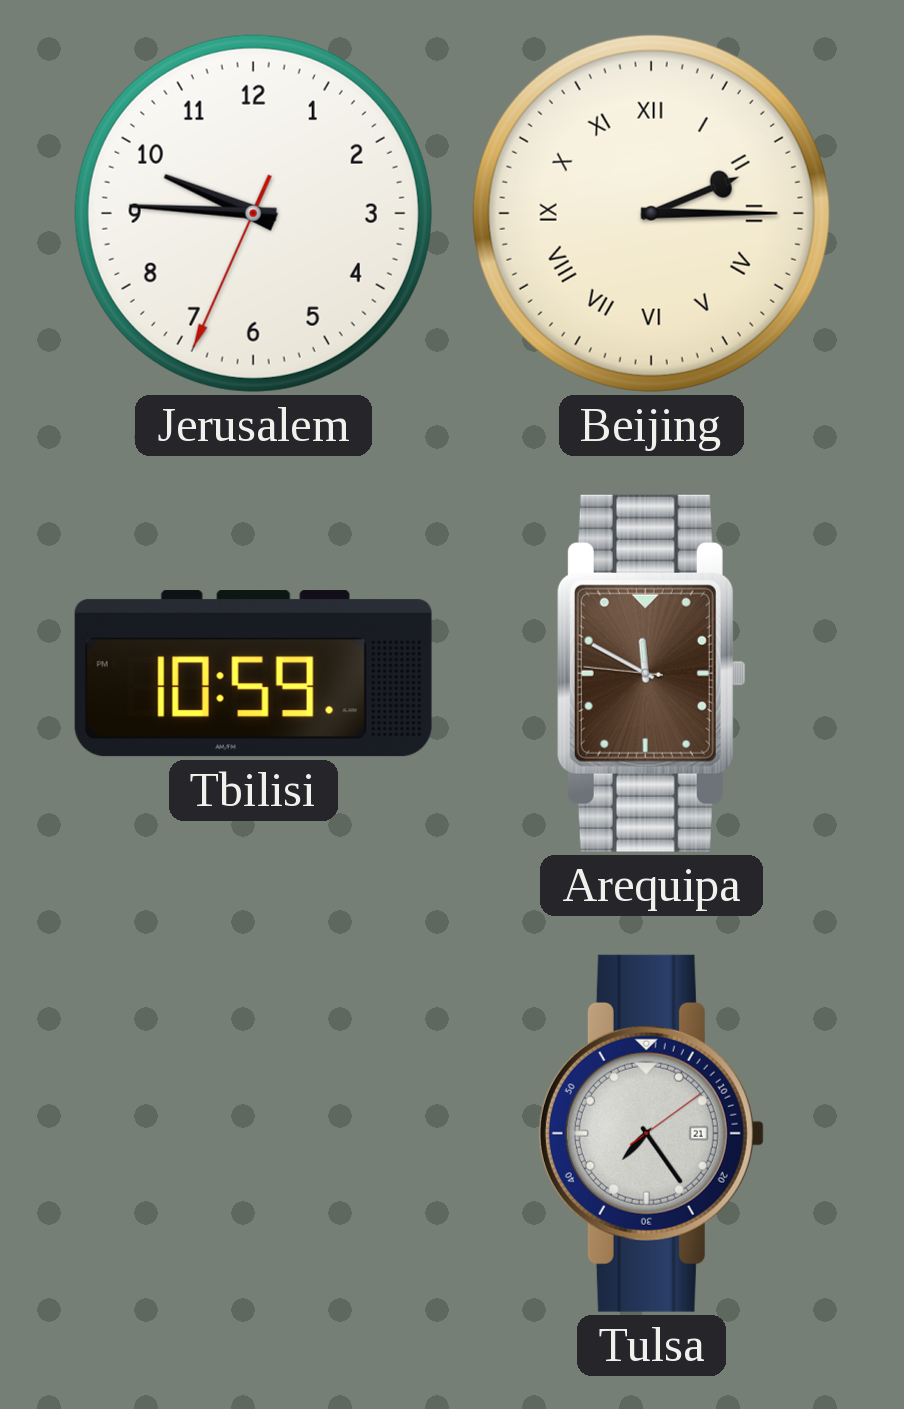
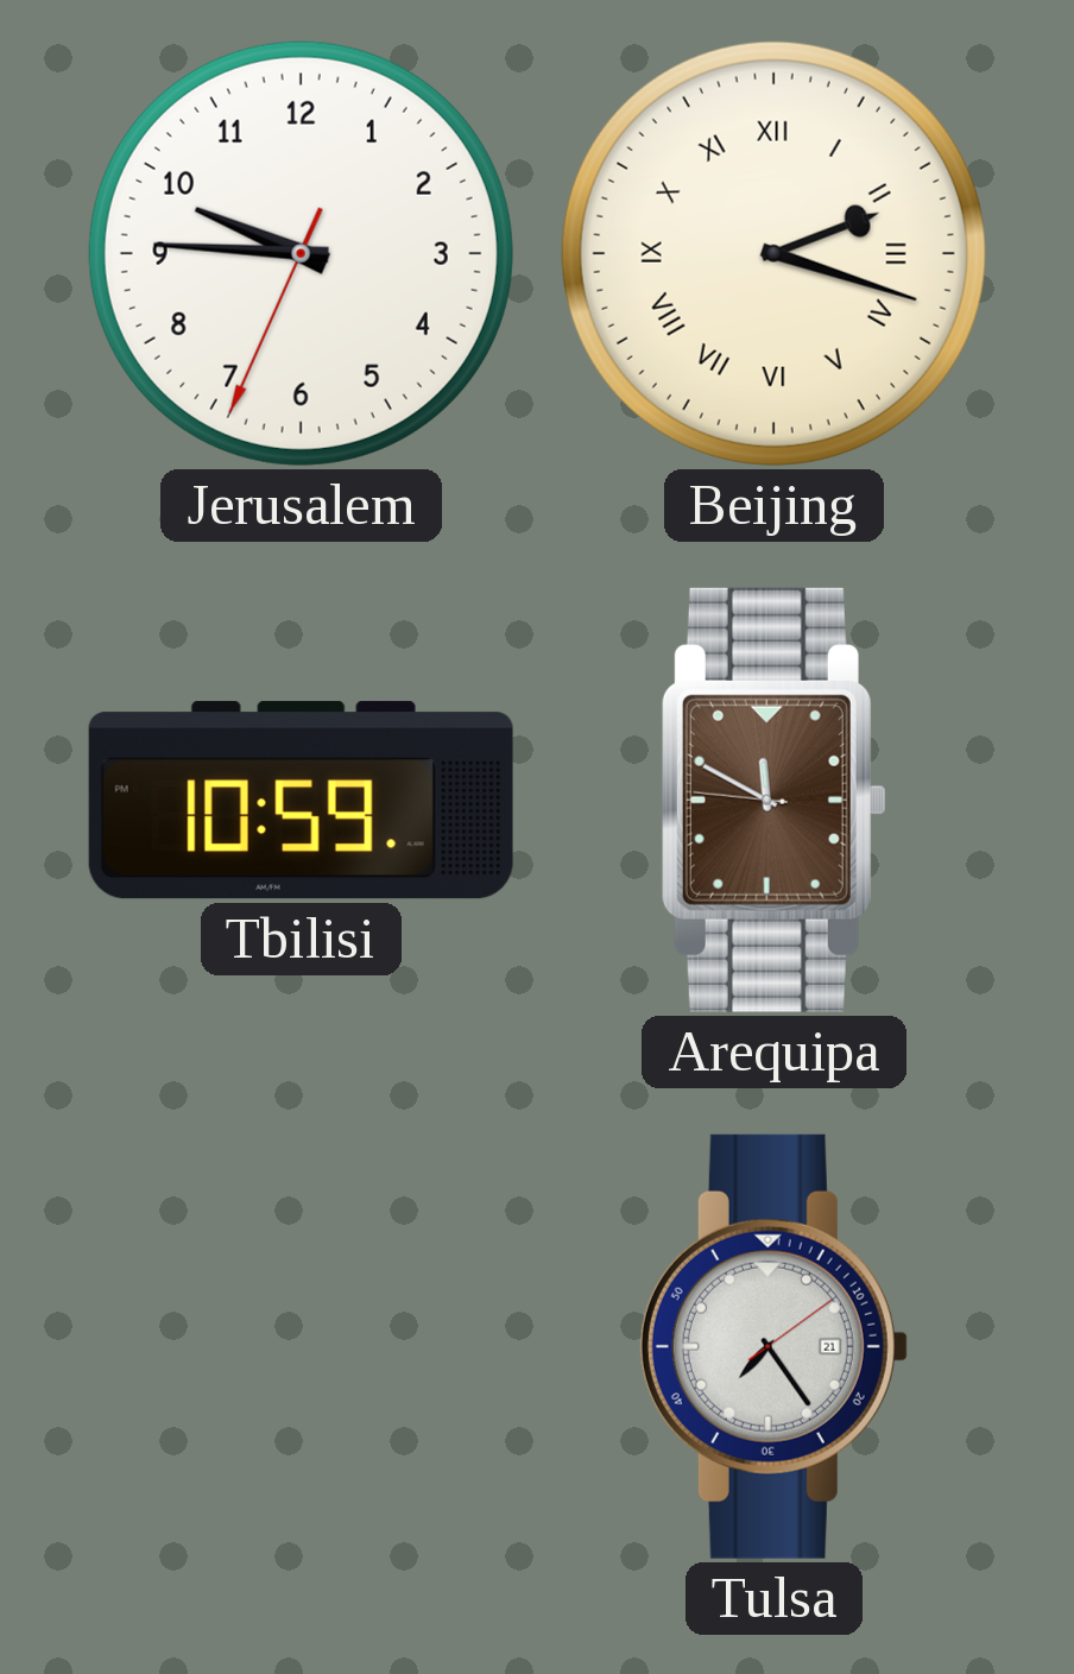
Beijing: 2:15 -> 2:18
